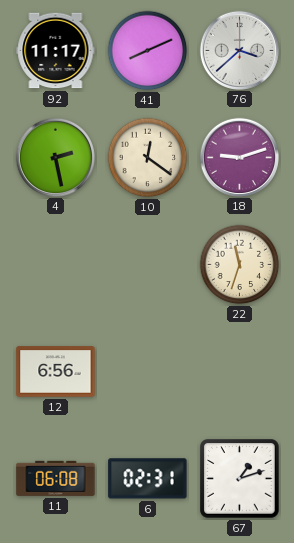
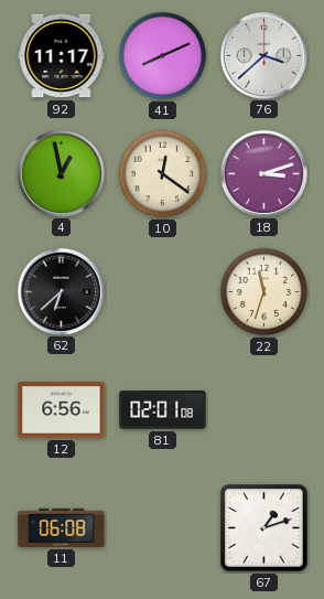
4: 2:28 -> 12:58
18: 9:12 -> 3:12
62: none -> 6:38
81: none -> 02:01
6: 02:31 -> none
